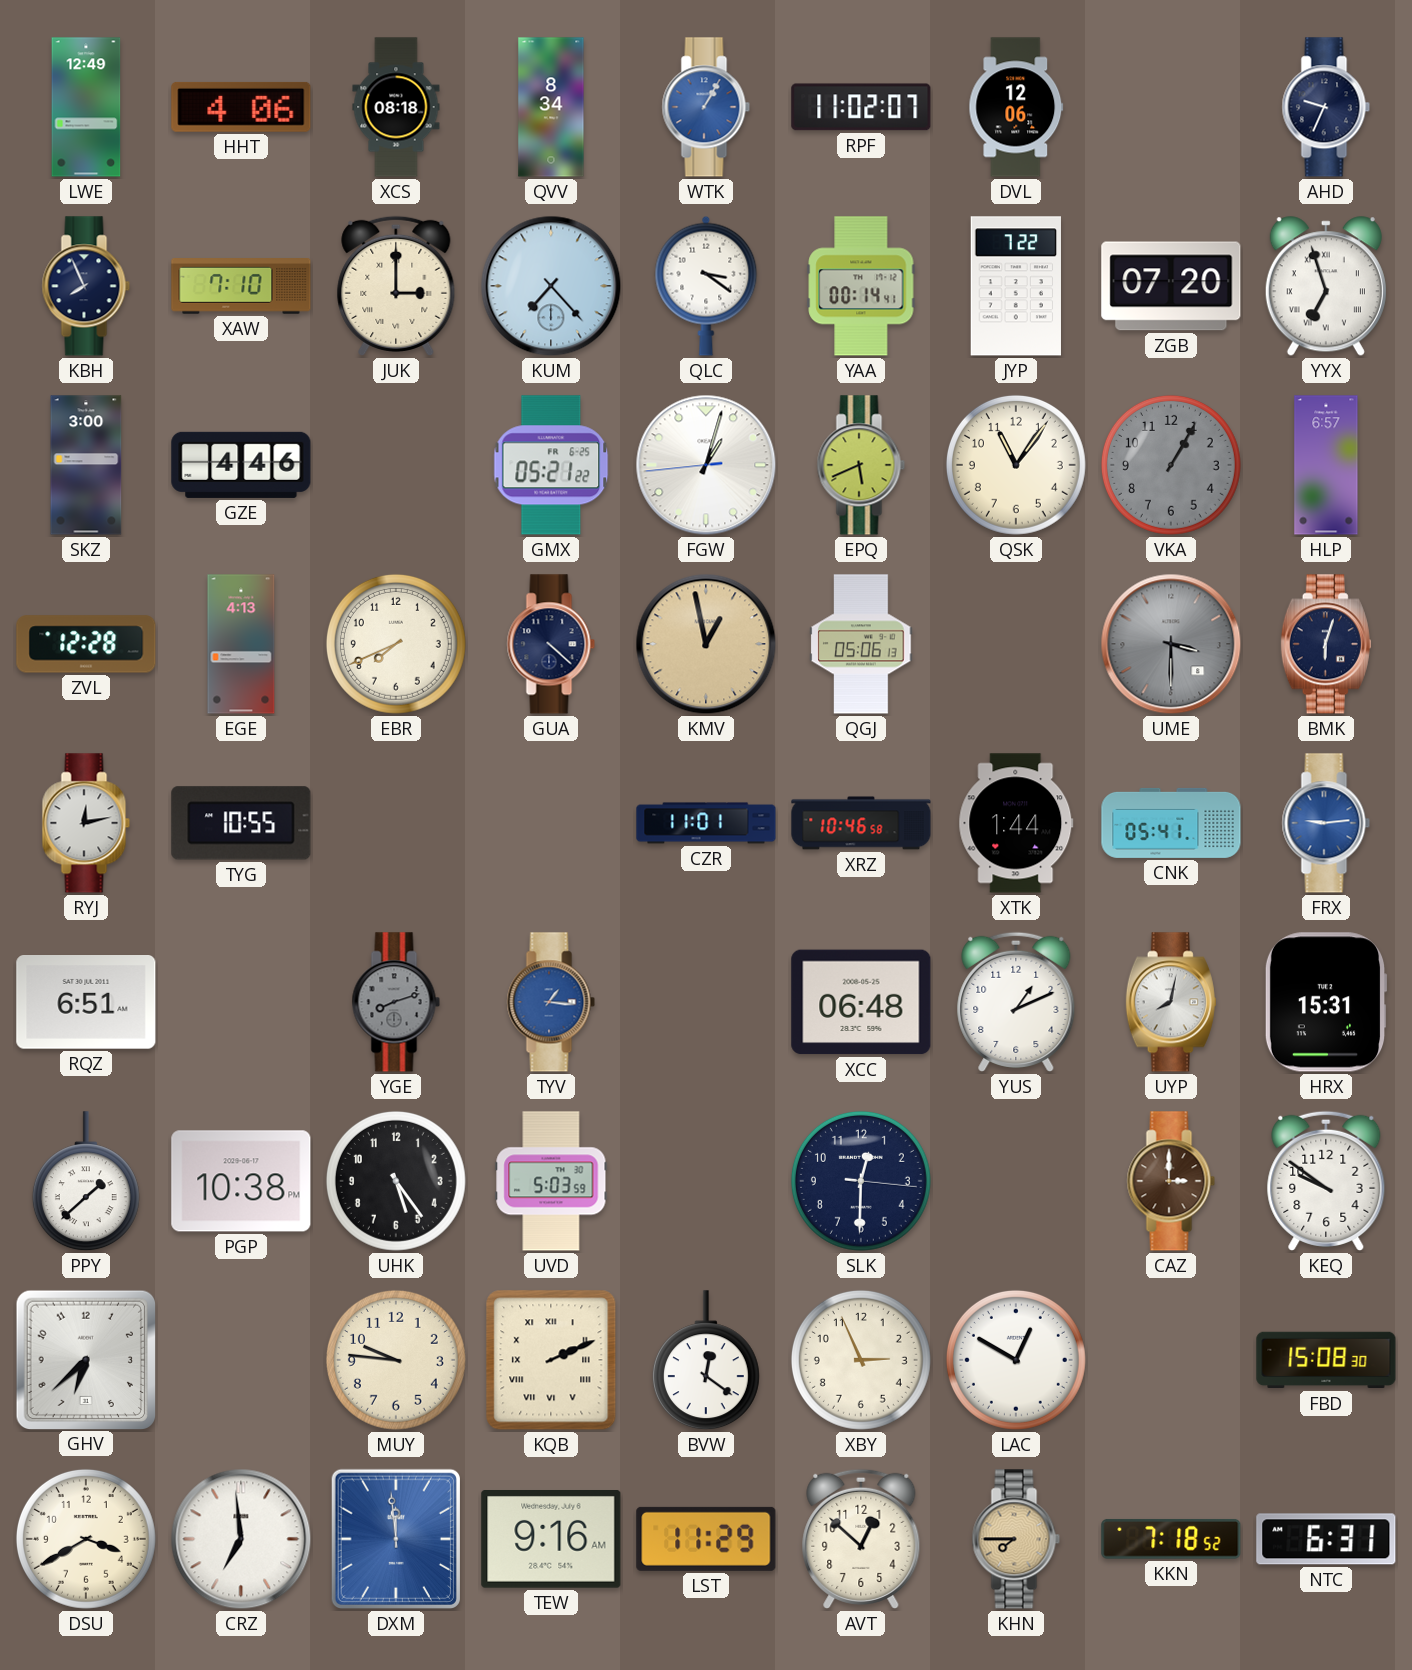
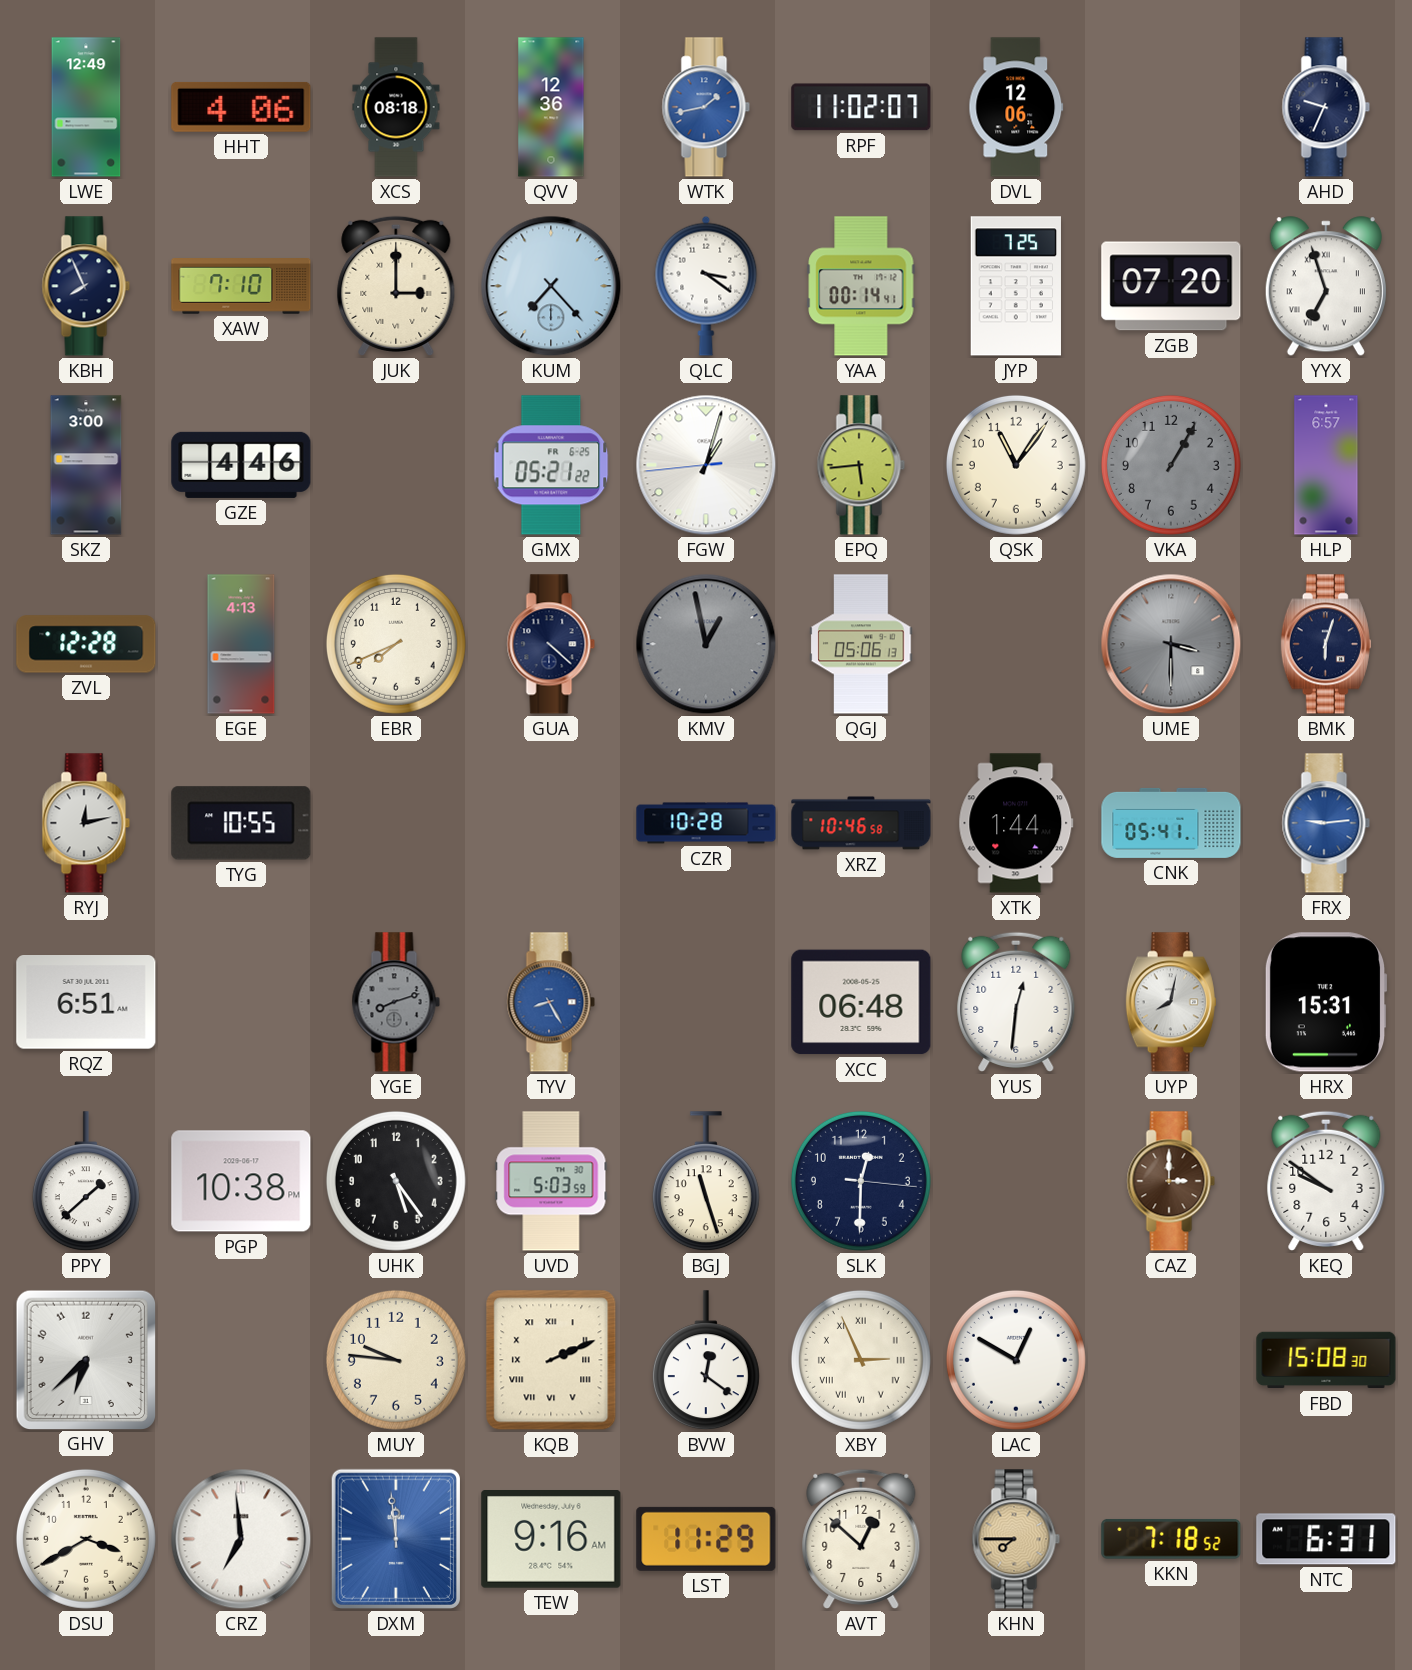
QVV: 8:34 -> 12:36
WTK: 1:05 -> 1:43
JYP: 7:22 -> 7:25
EPQ: 5:41 -> 5:44
KMV dial: champagne -> grey
CZR: 11:01 -> 10:28
TYV: 1:16 -> 8:25
YUS: 1:11 -> 12:31
BGJ: none -> 11:27
XBY numerals: Arabic -> Roman
